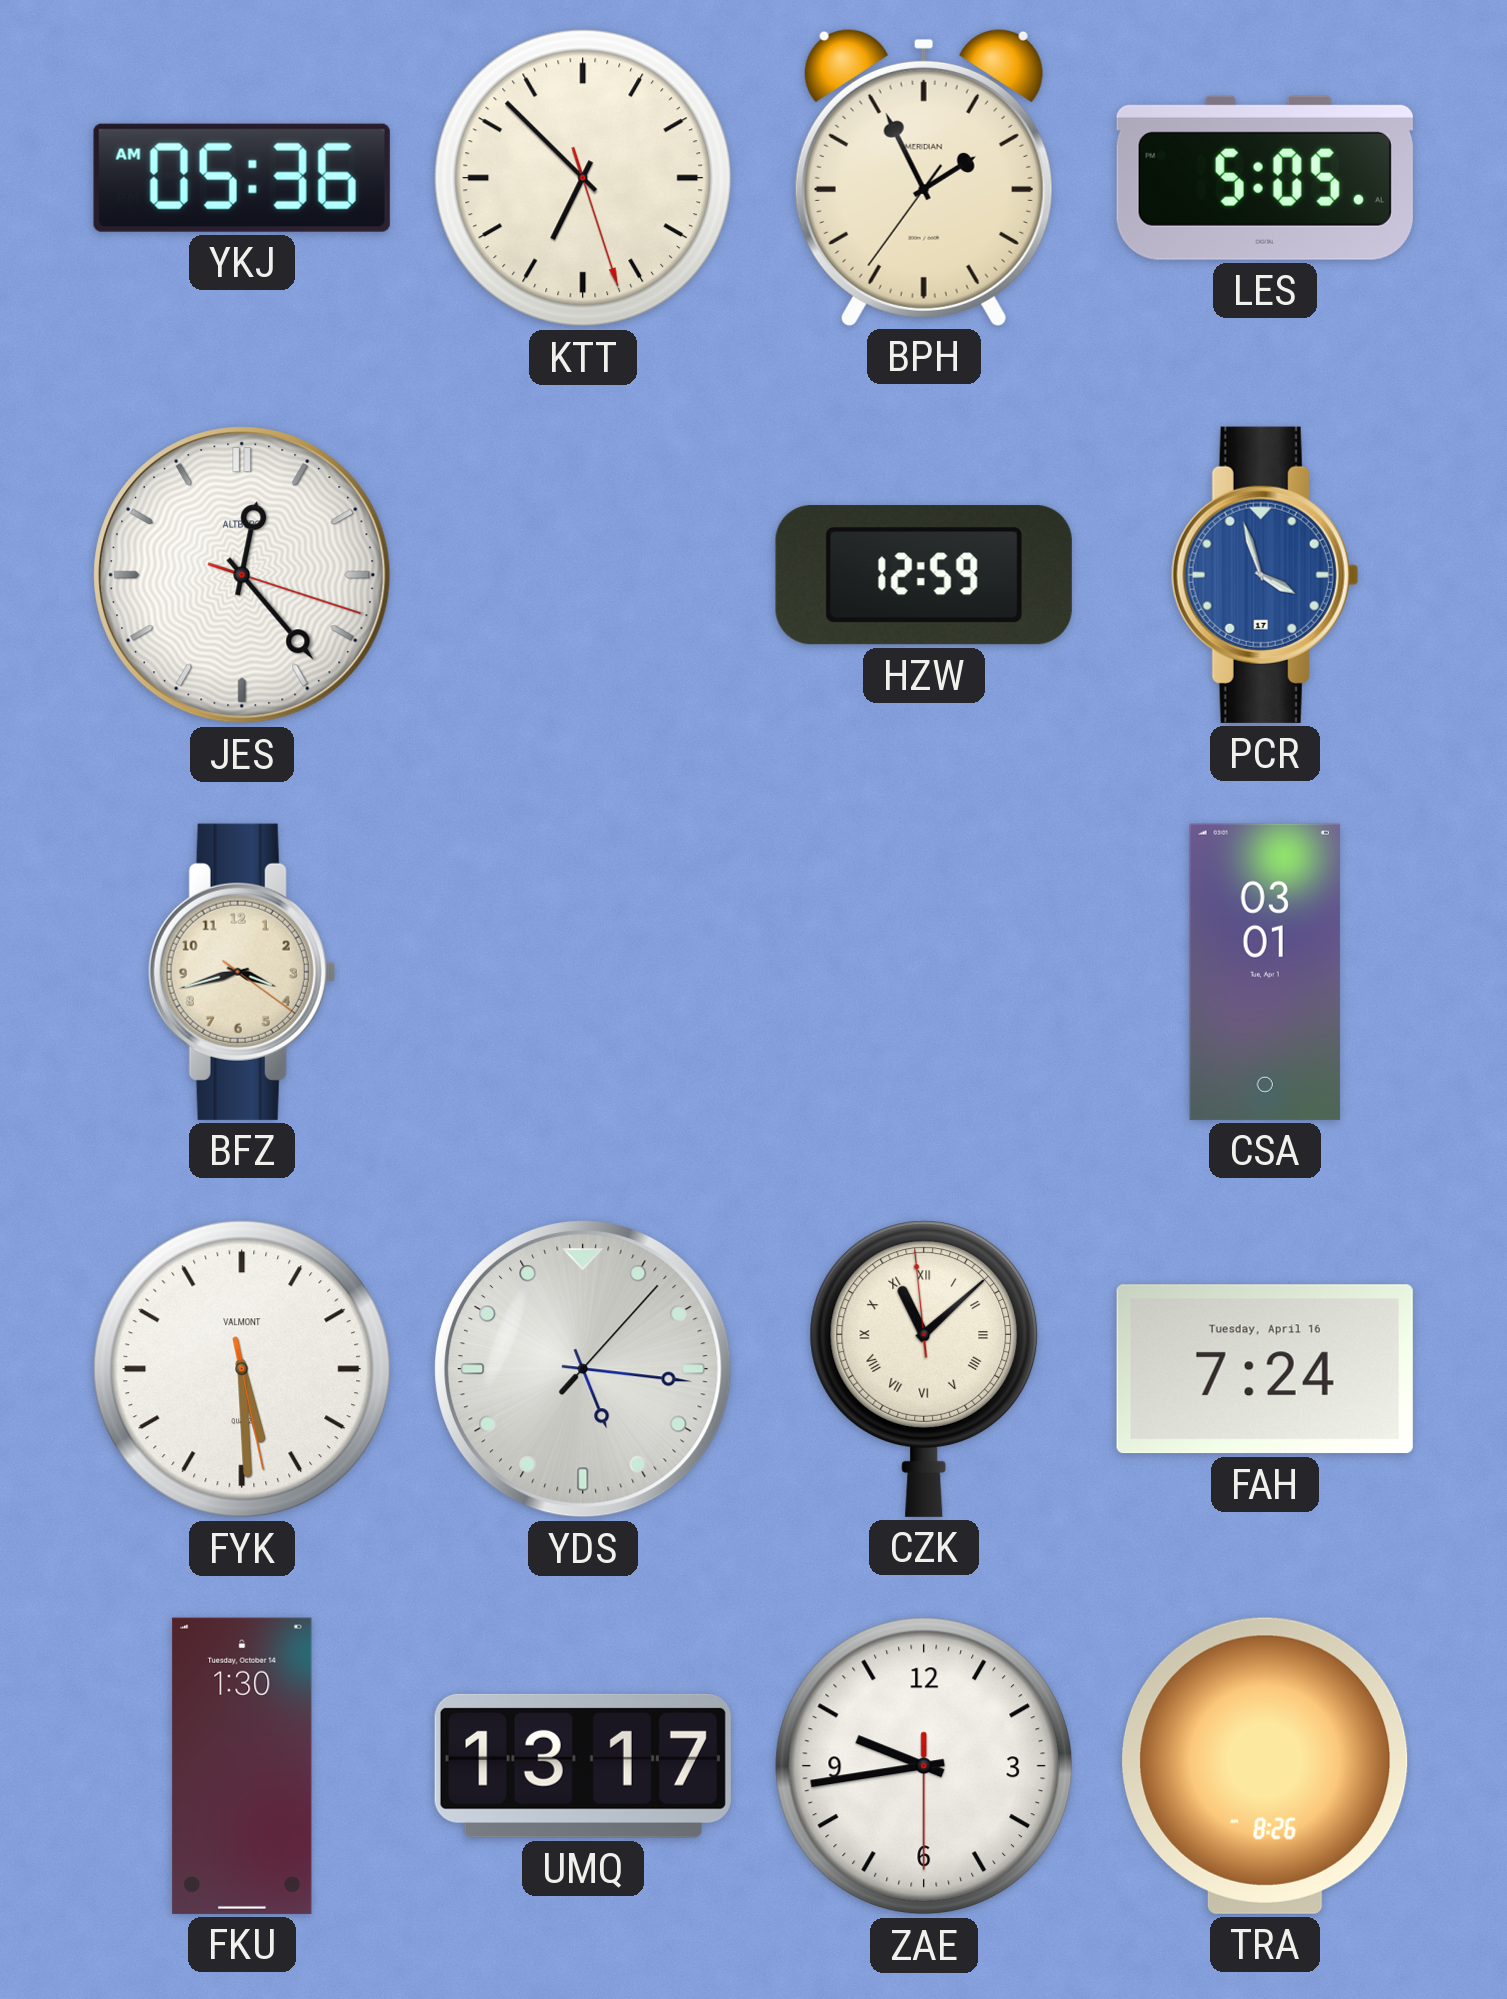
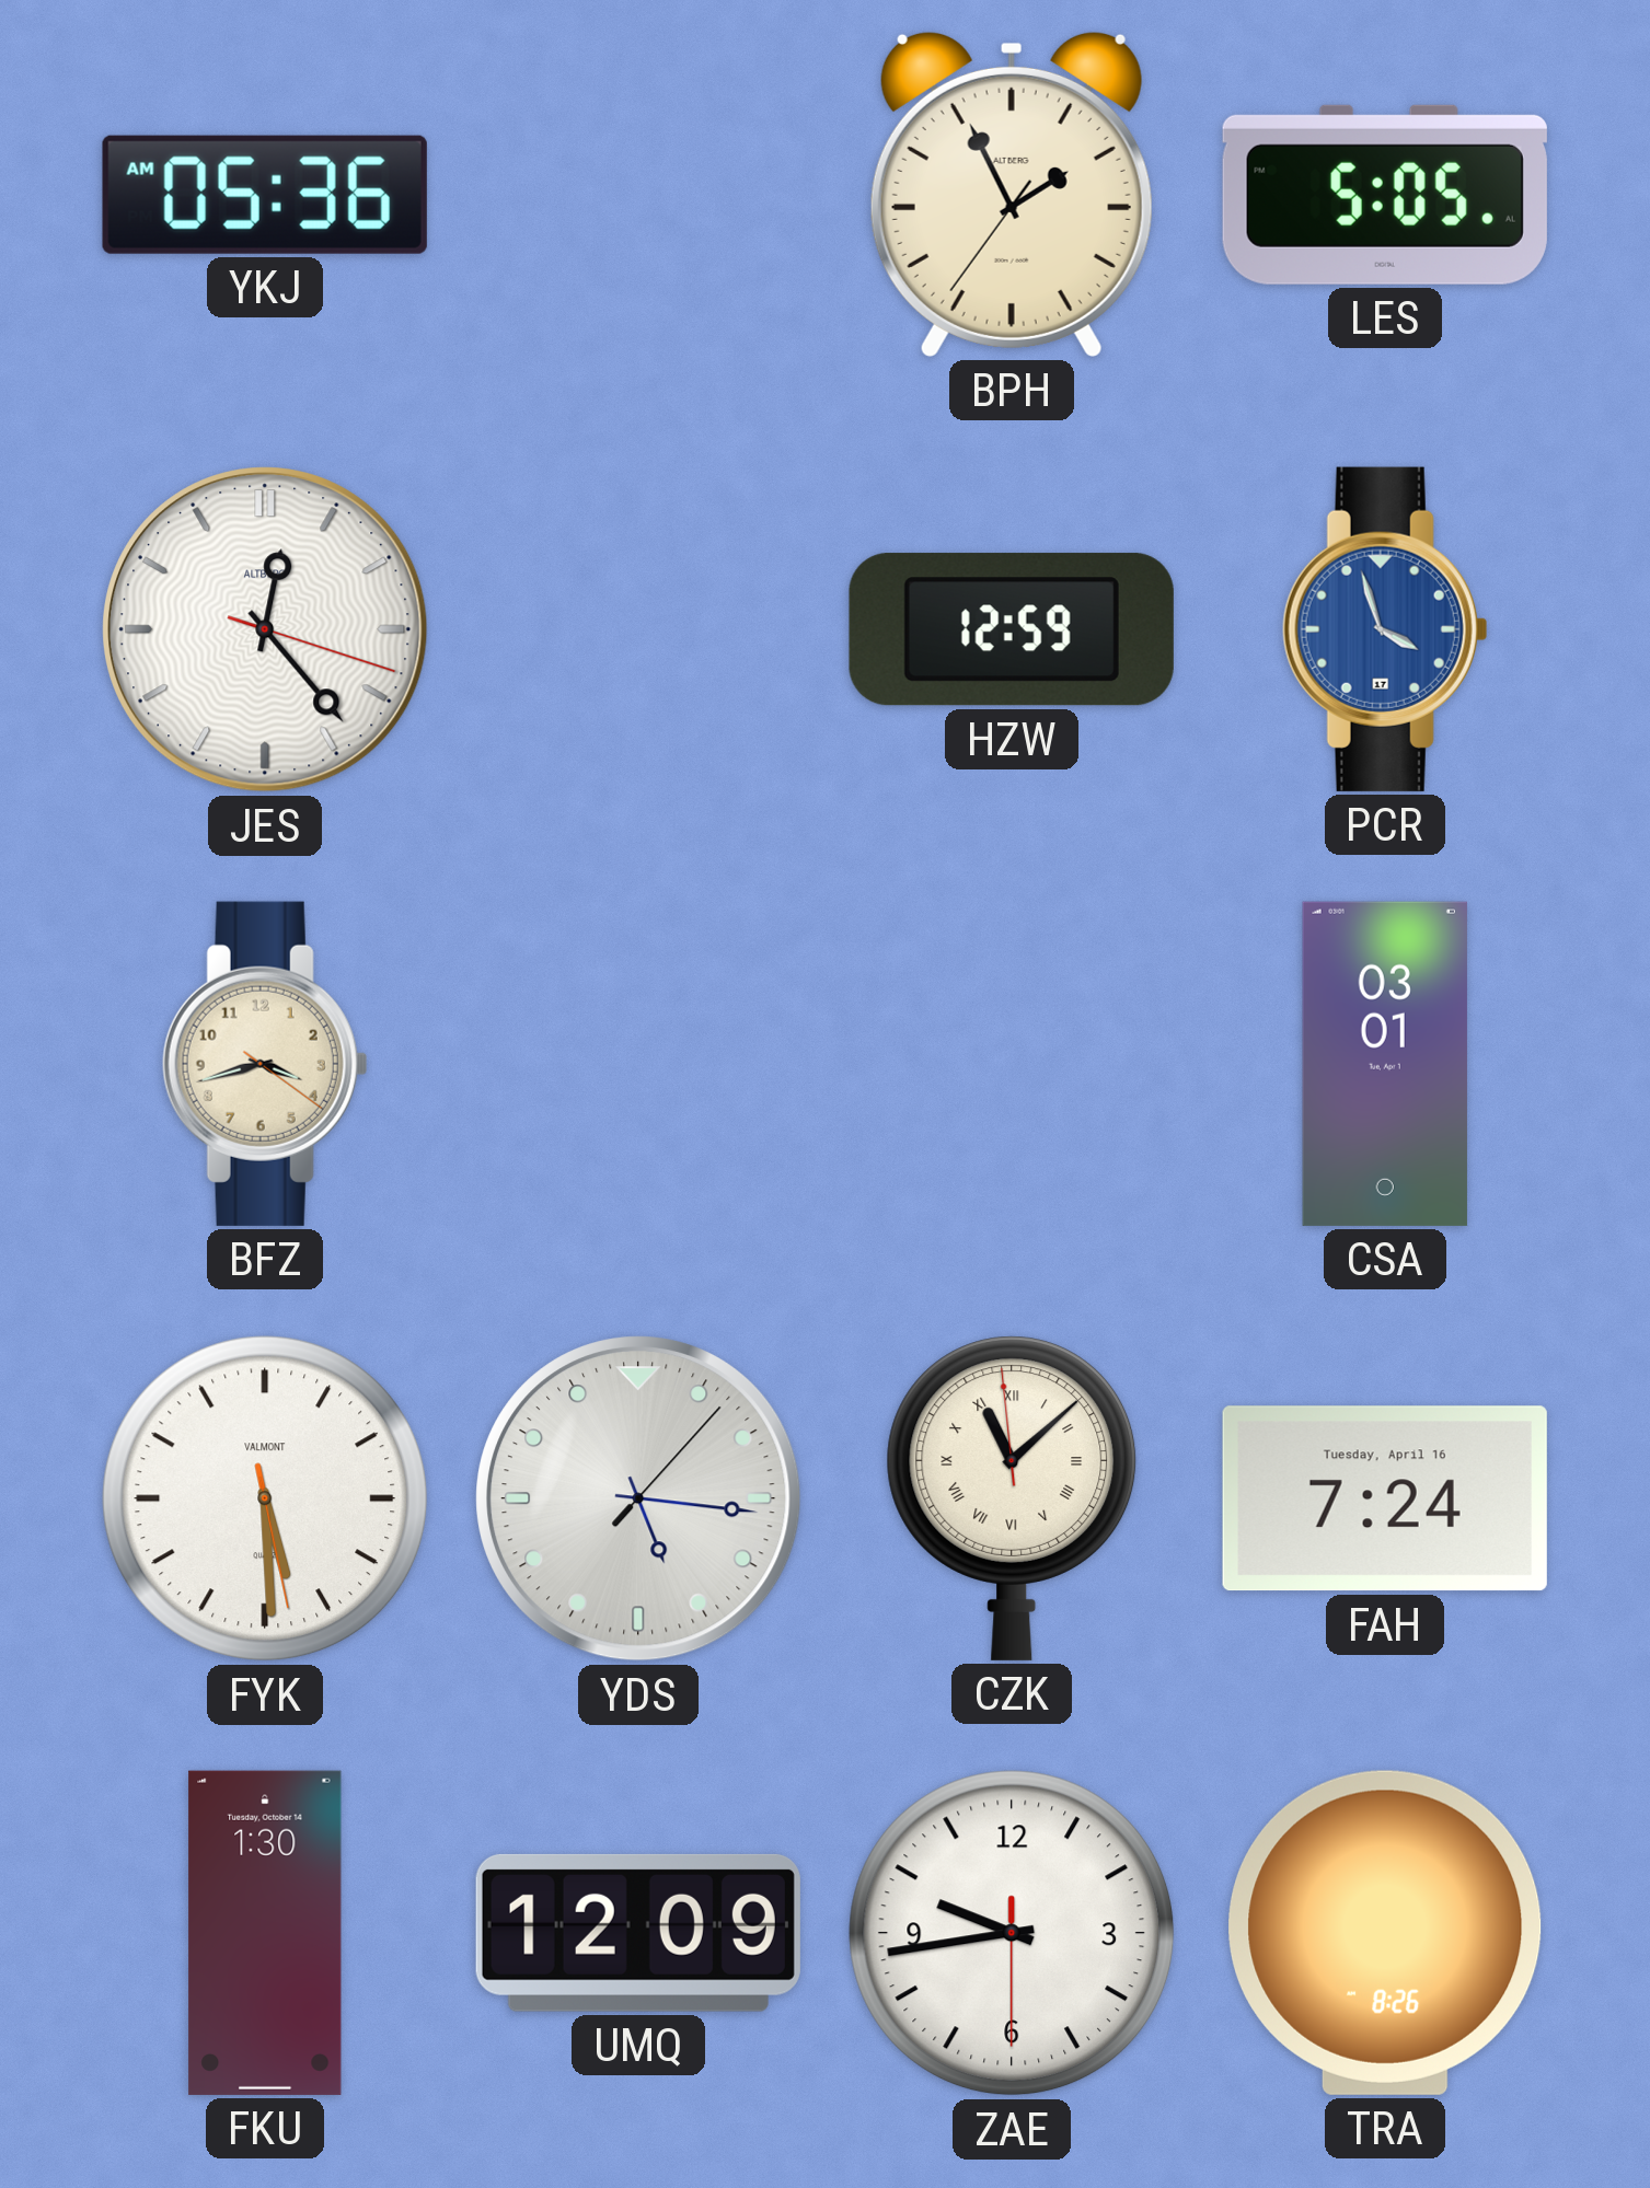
KTT: 6:52 -> none
BPH brand: MERIDIAN -> ALTBERG
UMQ: 13:17 -> 12:09
